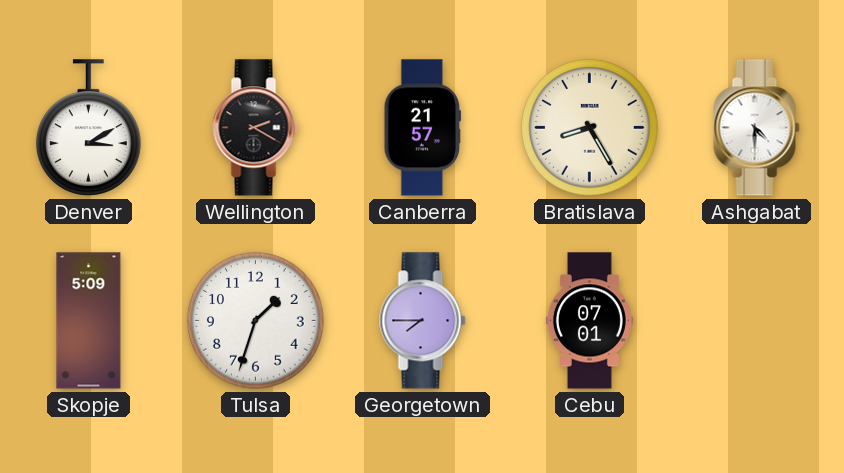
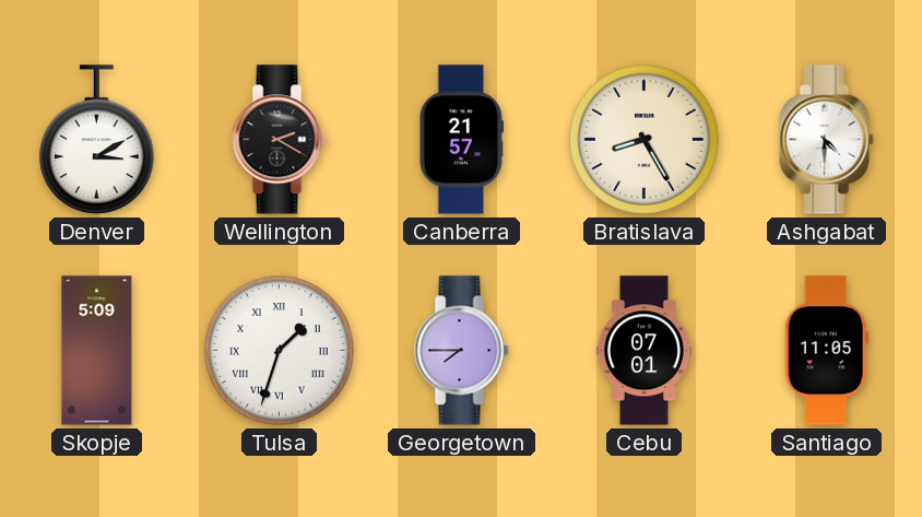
Tulsa numerals: Arabic -> Roman
Santiago: none -> 11:05
